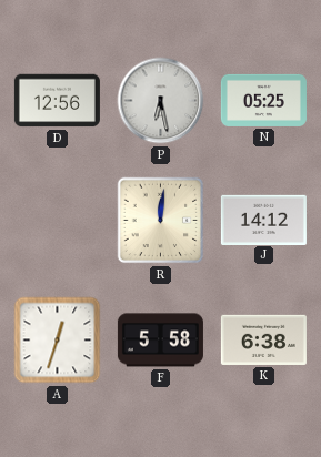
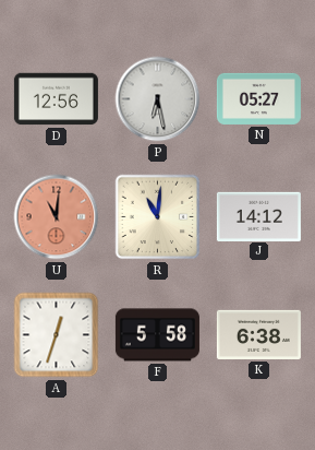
N: 05:25 -> 05:27
U: none -> 11:01
R: 12:01 -> 11:01
